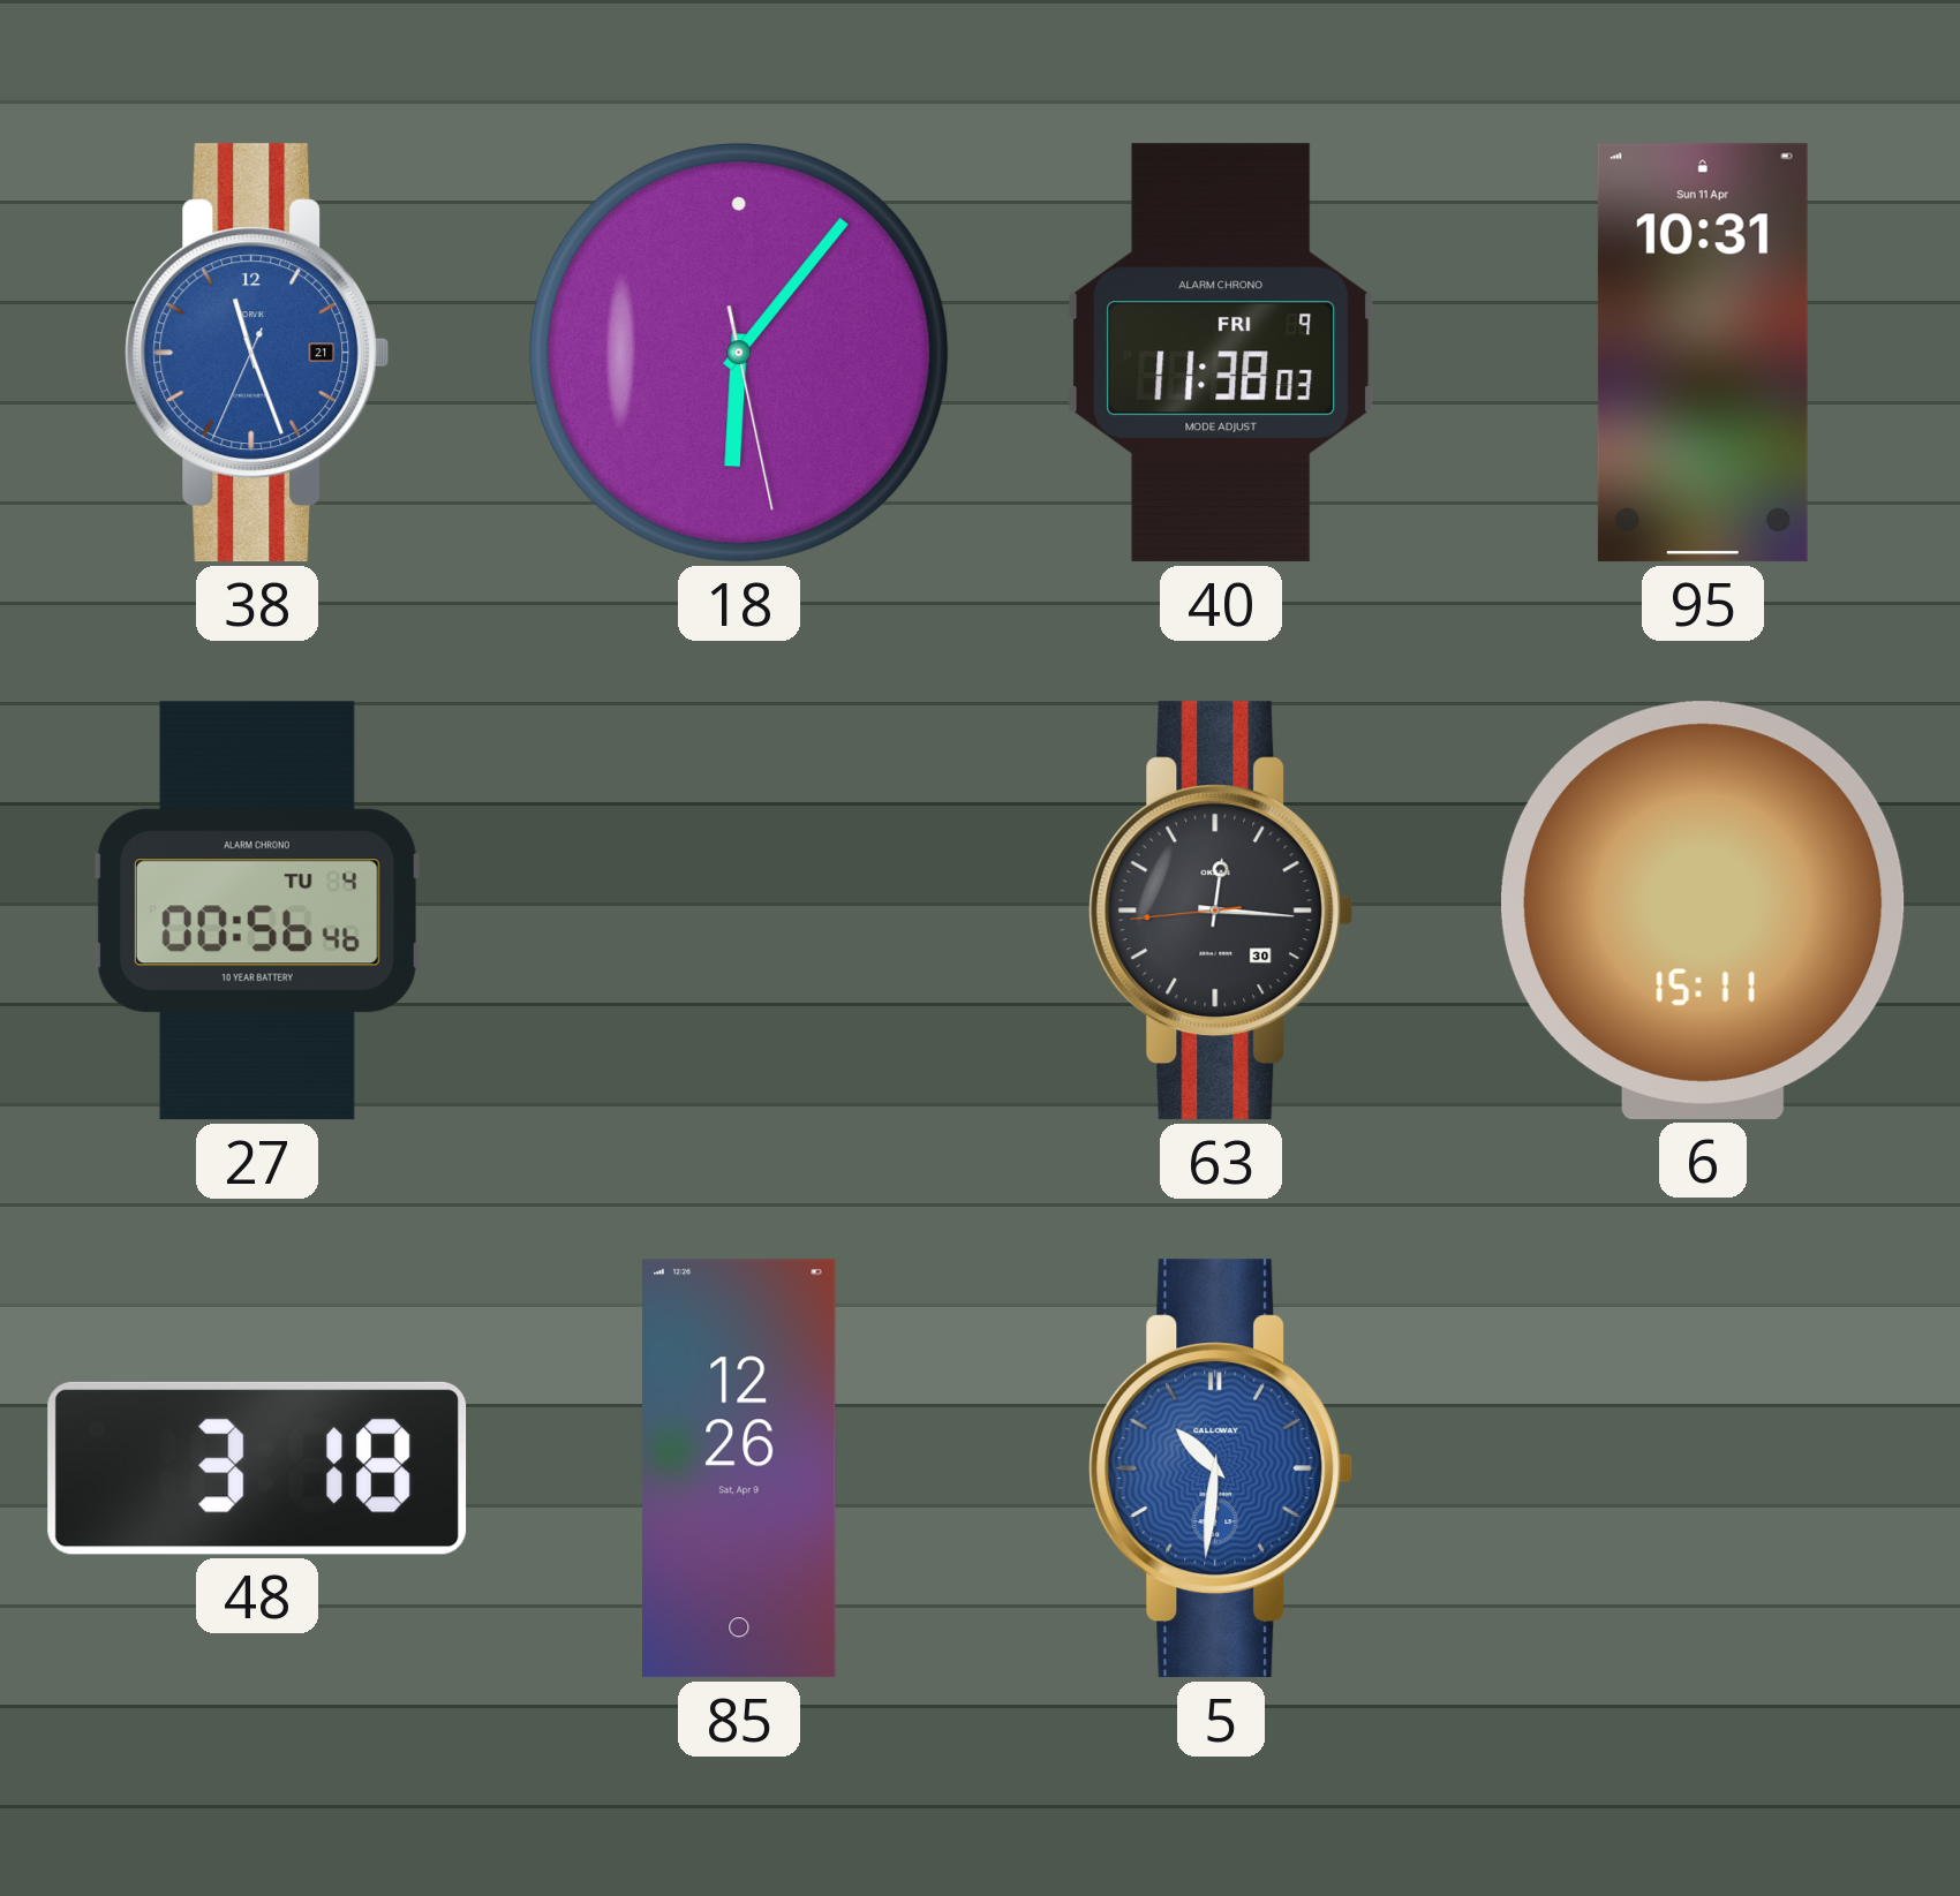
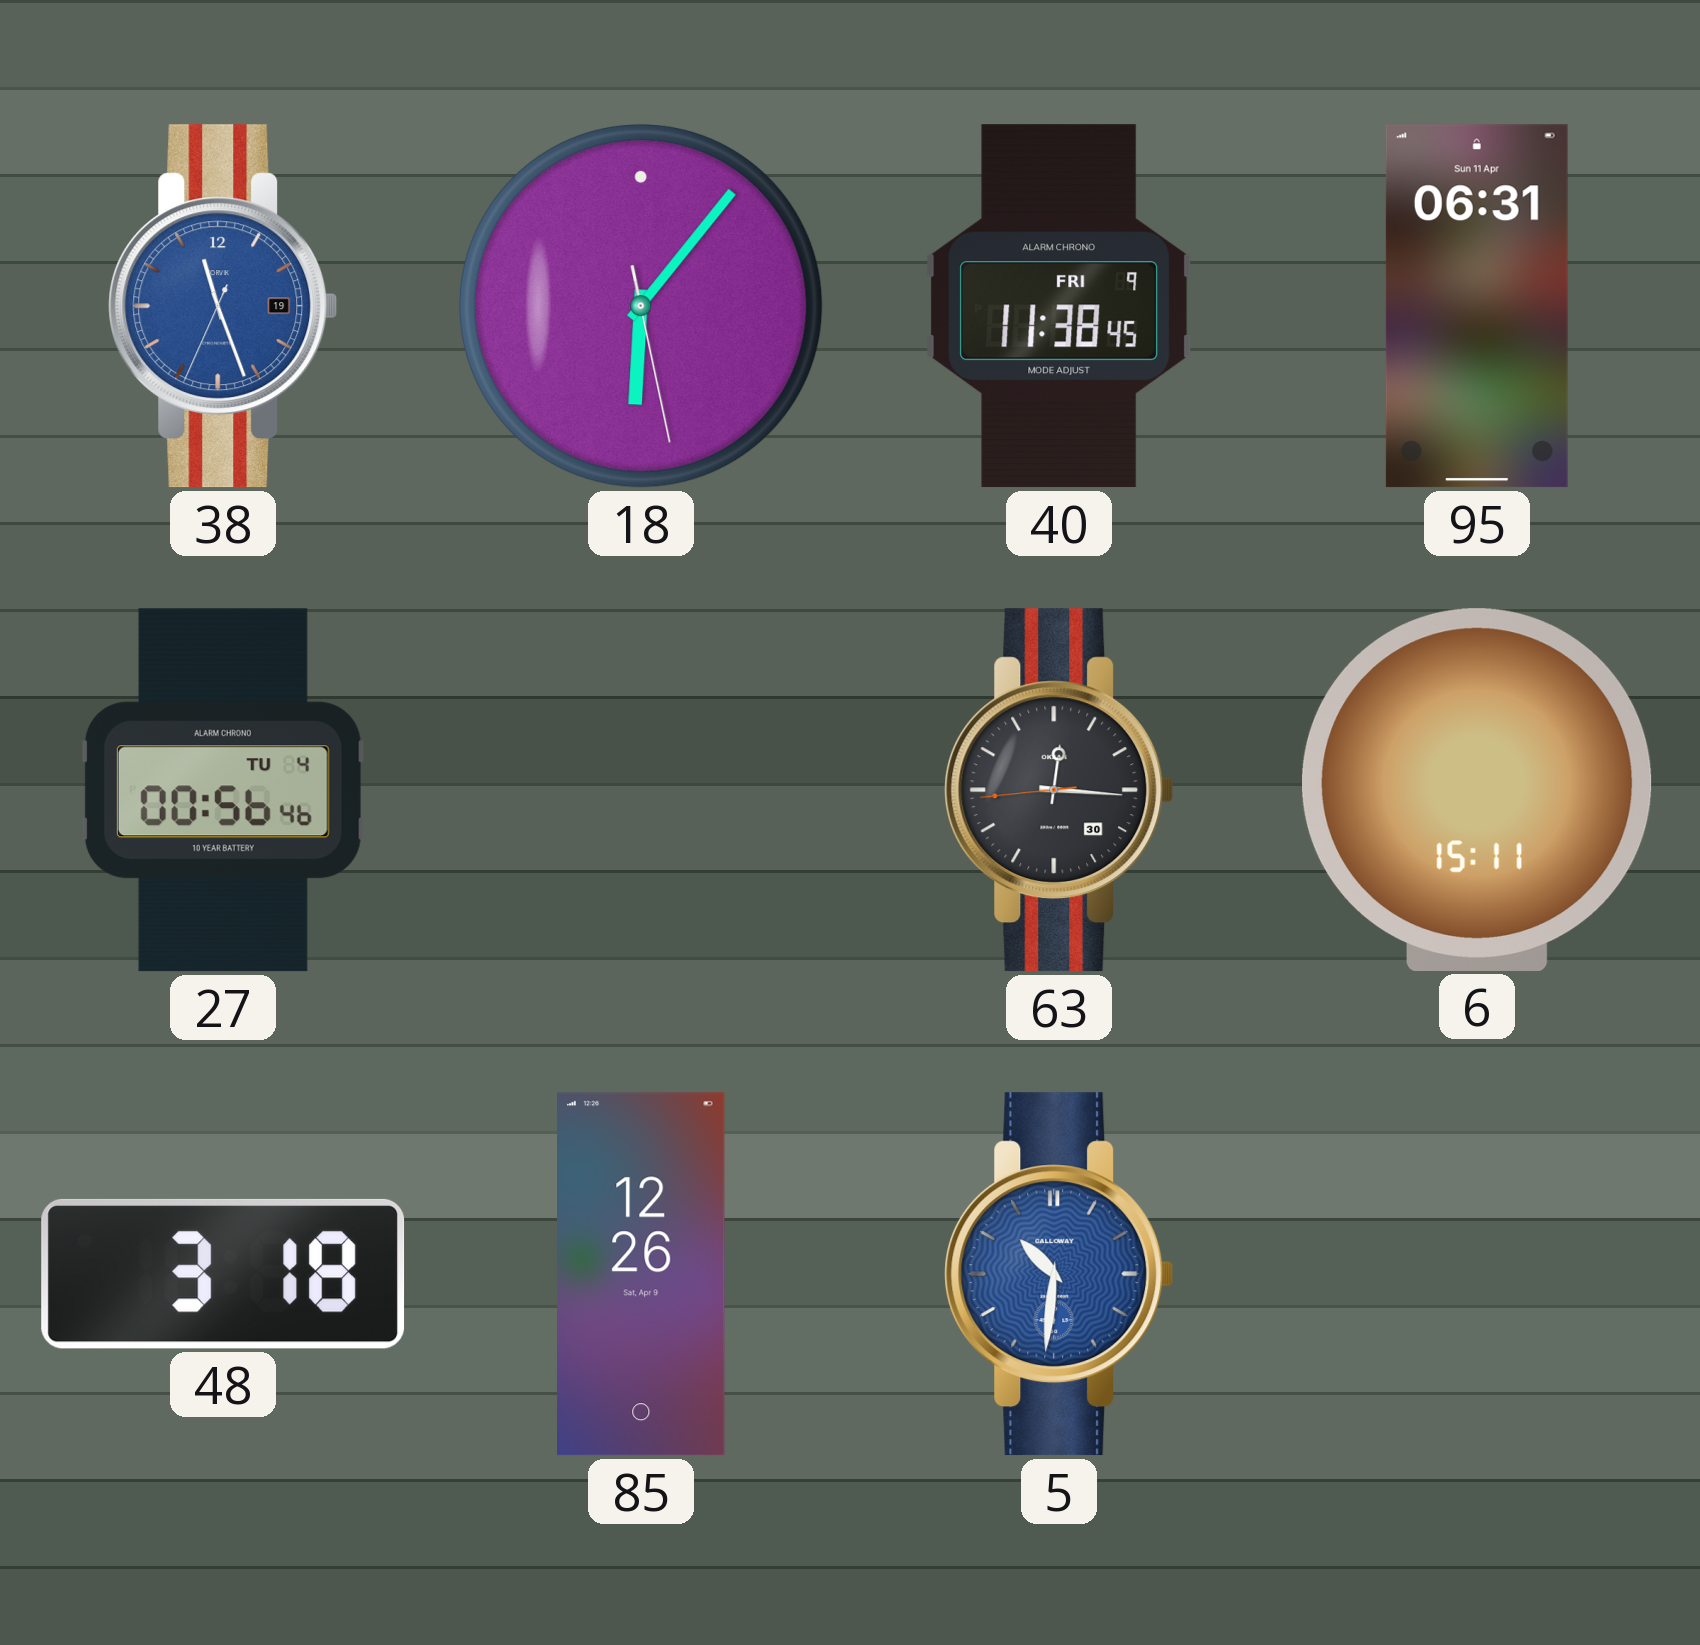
38 date: 21 -> 19
40: 11:38:03 -> 11:38:45
95: 10:31 -> 06:31
